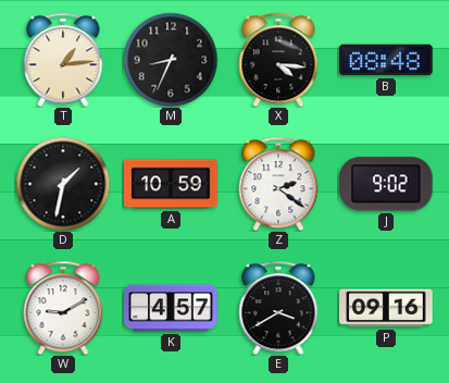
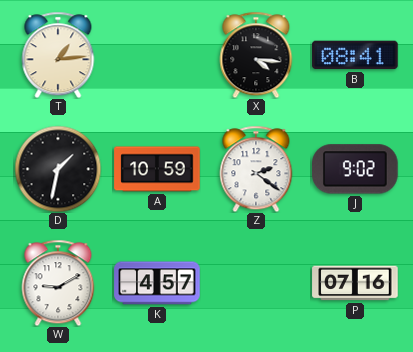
M: 8:34 -> none
B: 08:48 -> 08:41
E: 3:40 -> none
P: 09:16 -> 07:16
